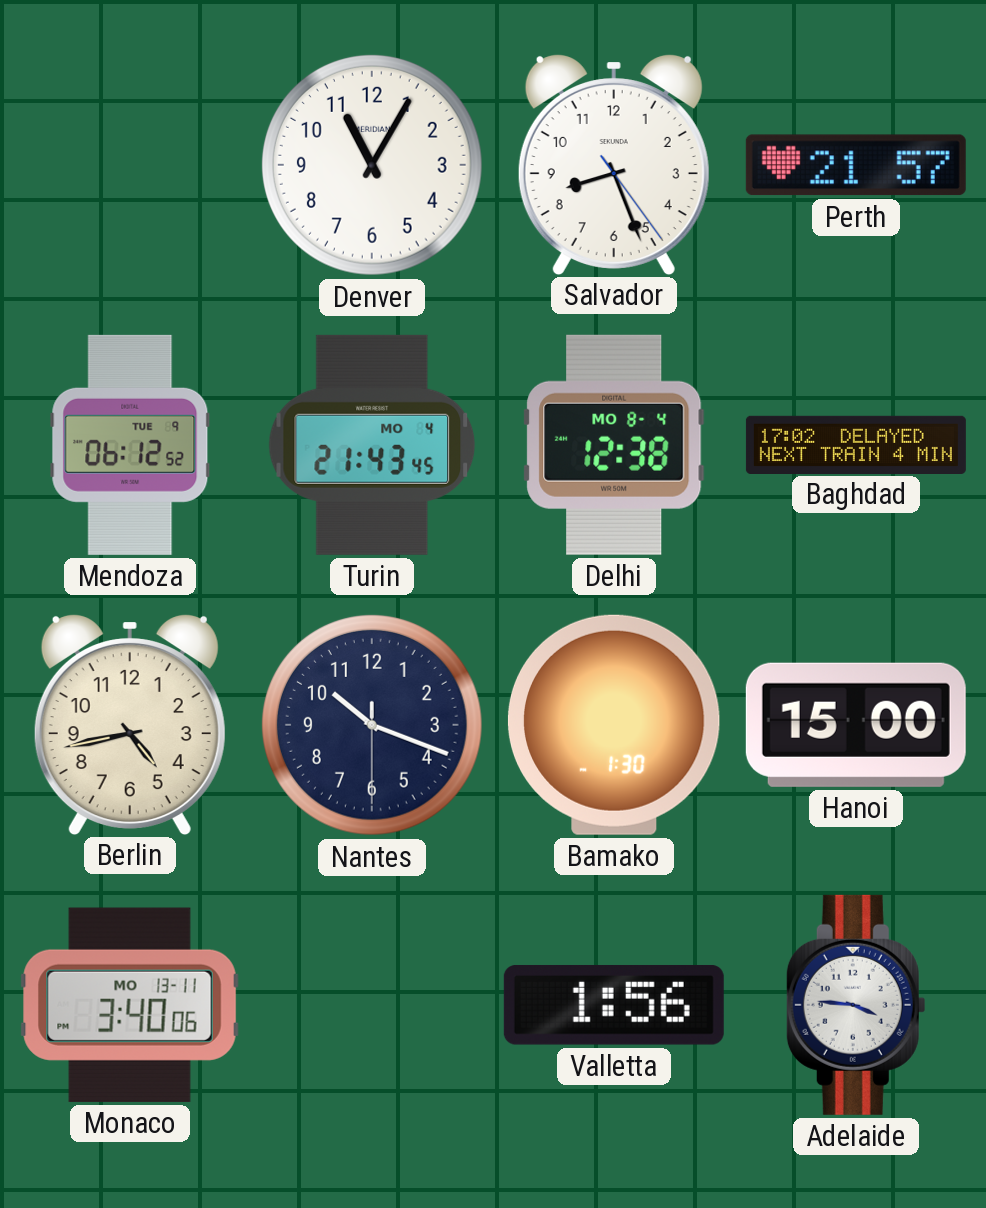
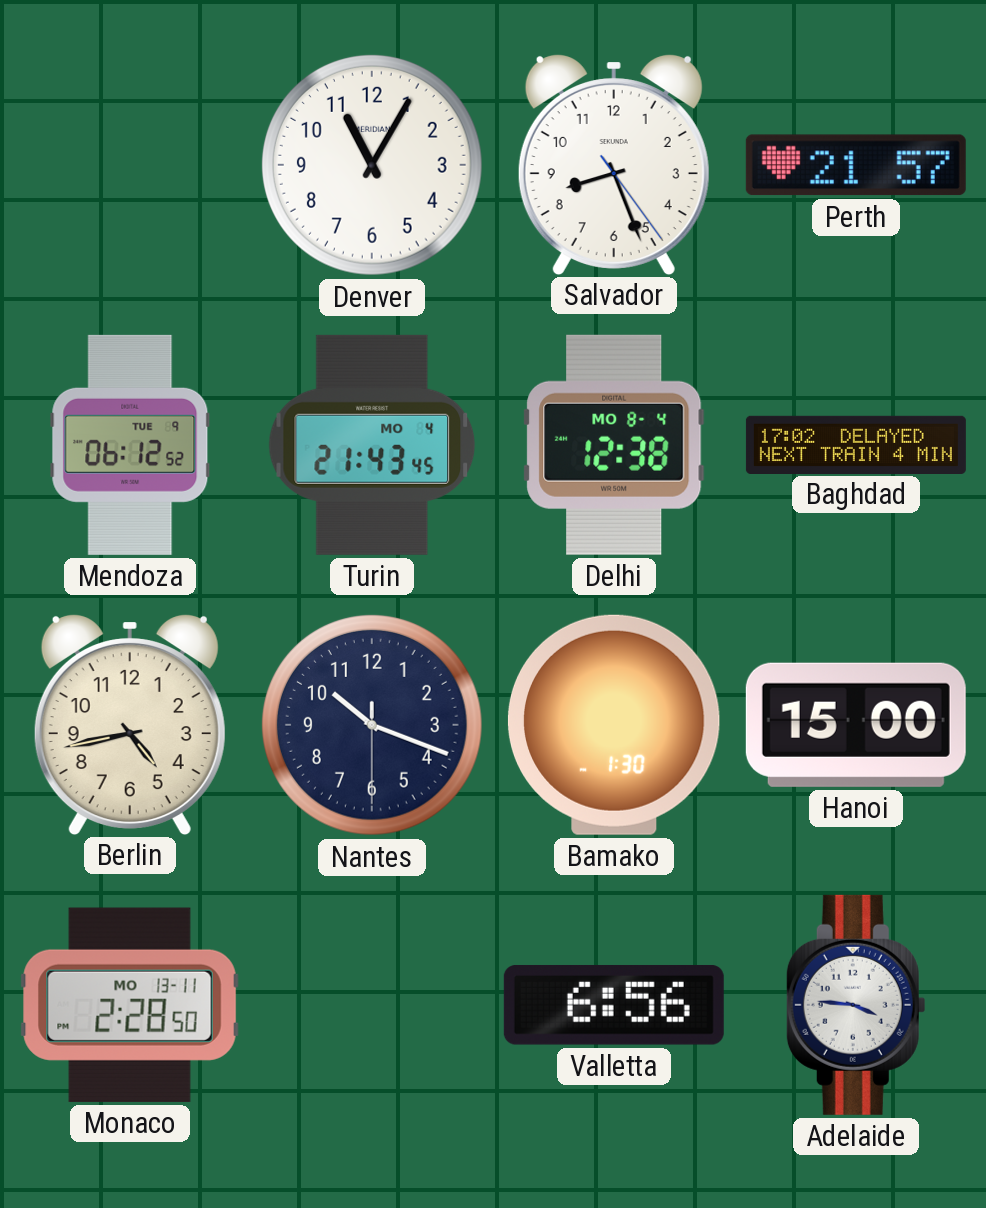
Monaco: 3:40 -> 2:28
Valletta: 1:56 -> 6:56
